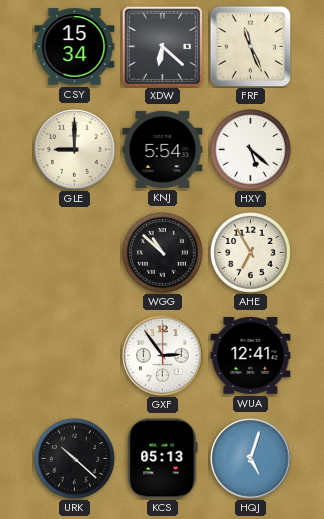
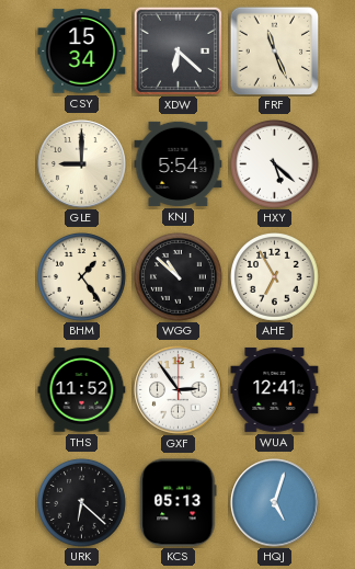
BHM: none -> 1:24
THS: none -> 11:52
URK: 10:22 -> 6:22
